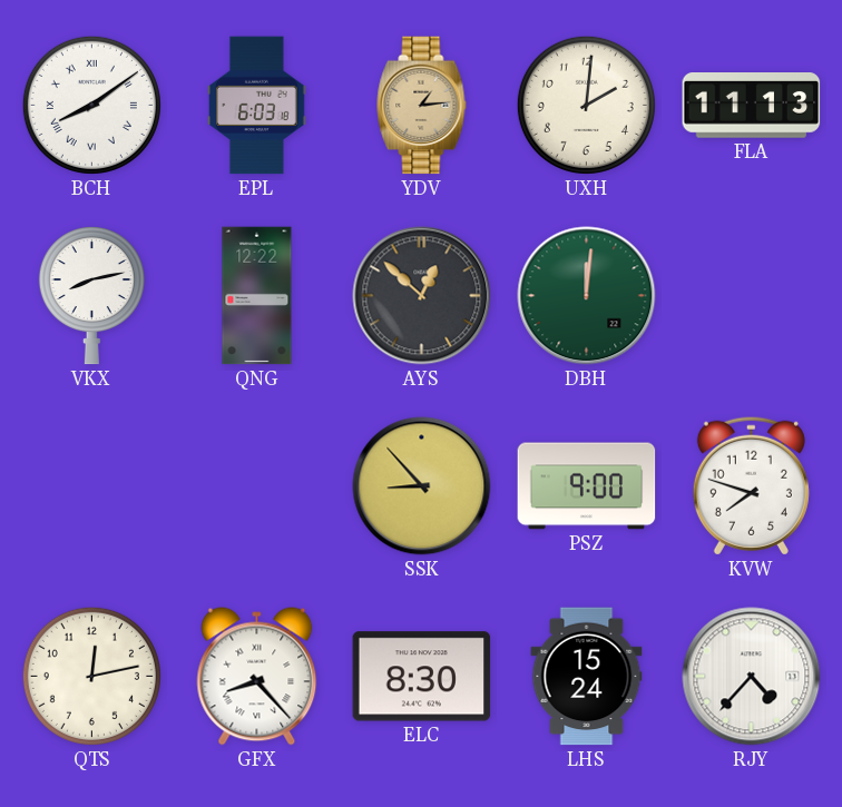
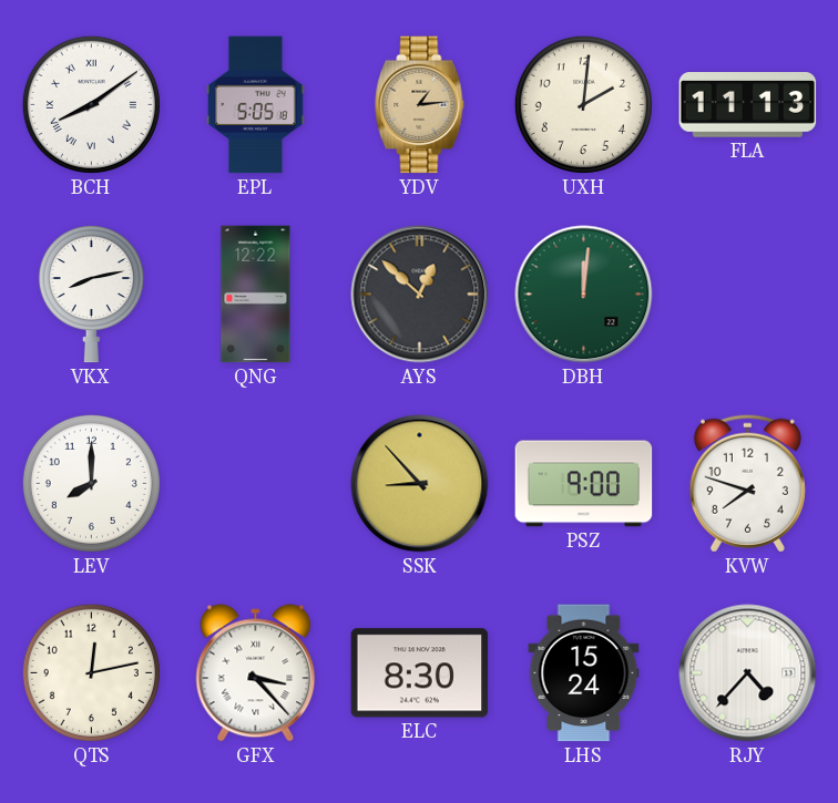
EPL: 6:03 -> 5:05
LEV: none -> 8:00
GFX: 8:23 -> 3:23
